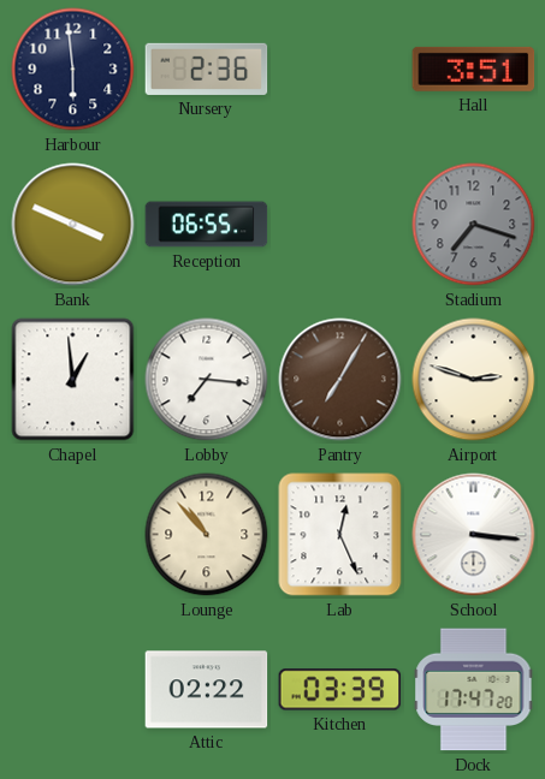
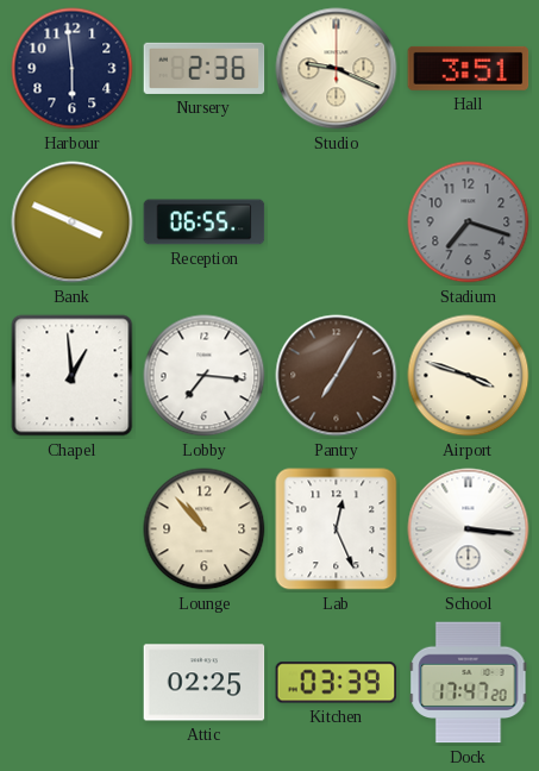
Studio: none -> 9:19
Airport: 2:48 -> 3:48
Attic: 02:22 -> 02:25
